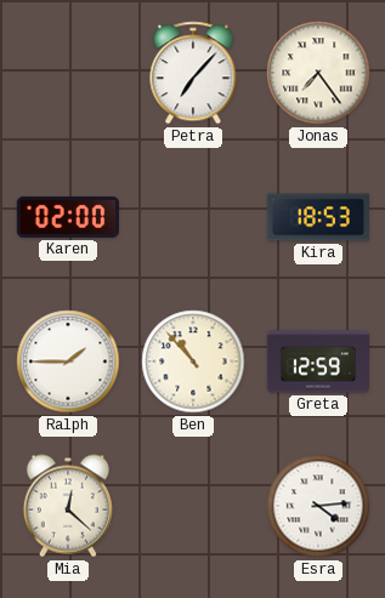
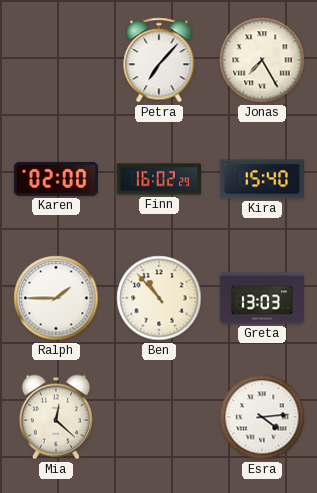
Jonas: 7:24 -> 7:25
Finn: none -> 16:02
Kira: 18:53 -> 15:40
Greta: 12:59 -> 13:03
